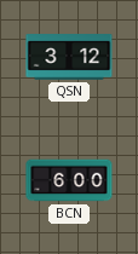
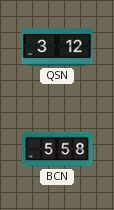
BCN: 6:00 -> 5:58
